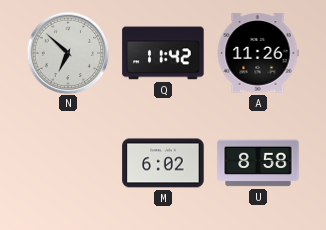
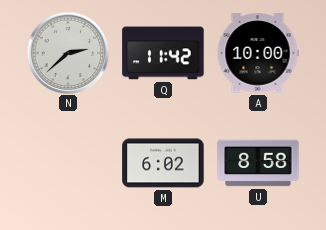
N: 6:52 -> 2:38
A: 11:26 -> 10:00
